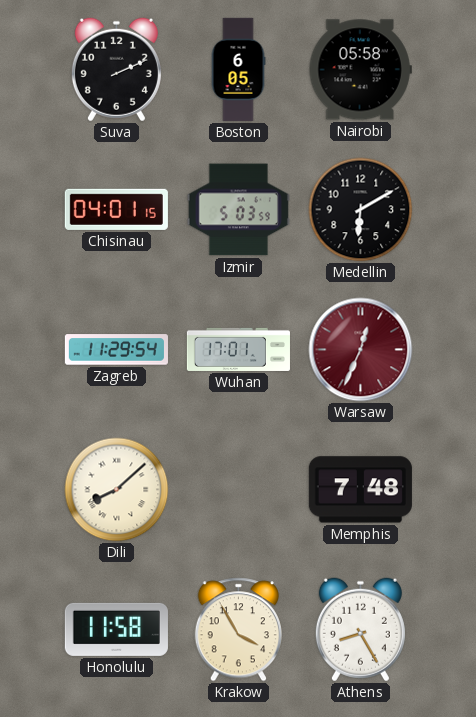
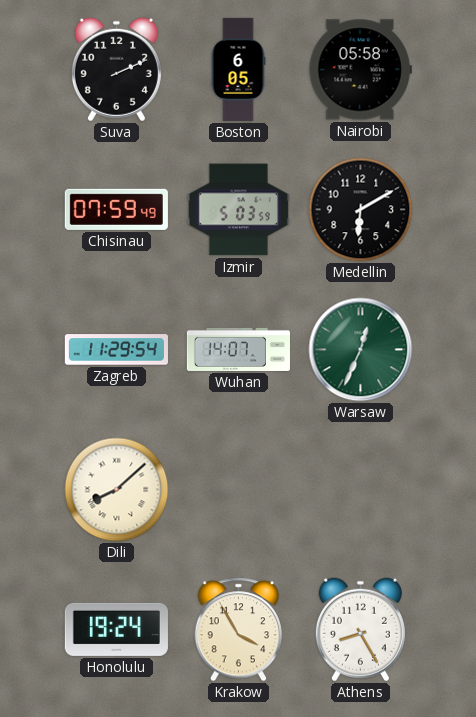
Chisinau: 04:01 -> 07:59
Wuhan: 17:01 -> 14:07
Warsaw dial: burgundy -> green
Memphis: 7:48 -> none
Honolulu: 11:58 -> 19:24
